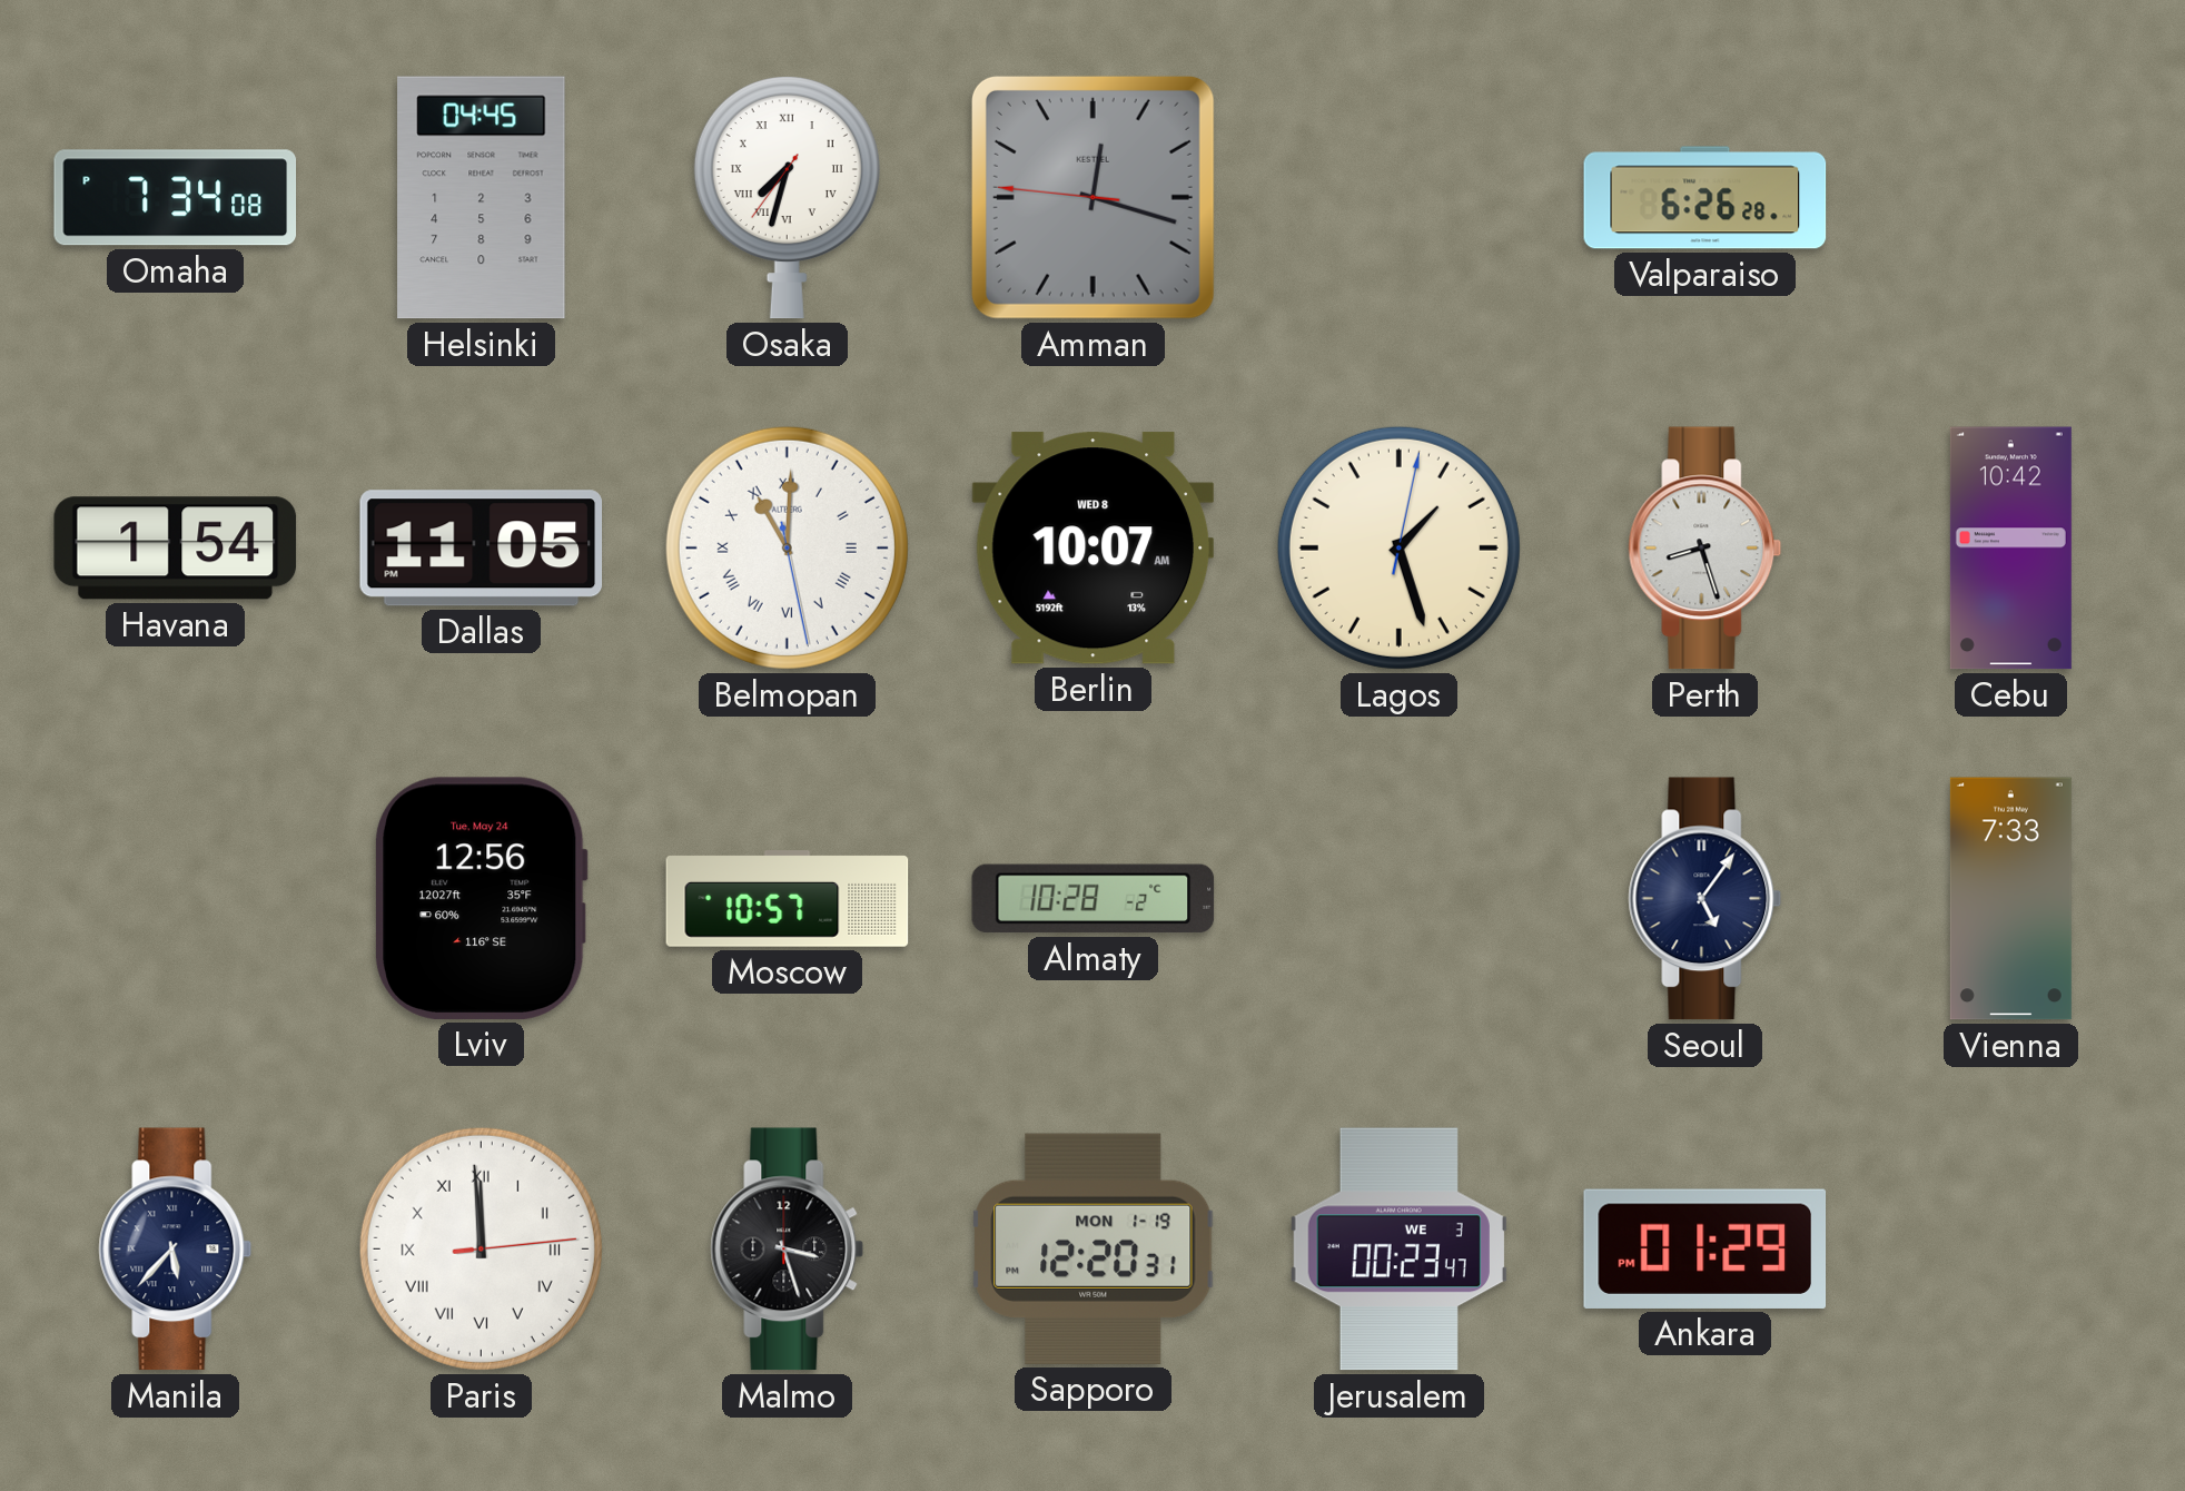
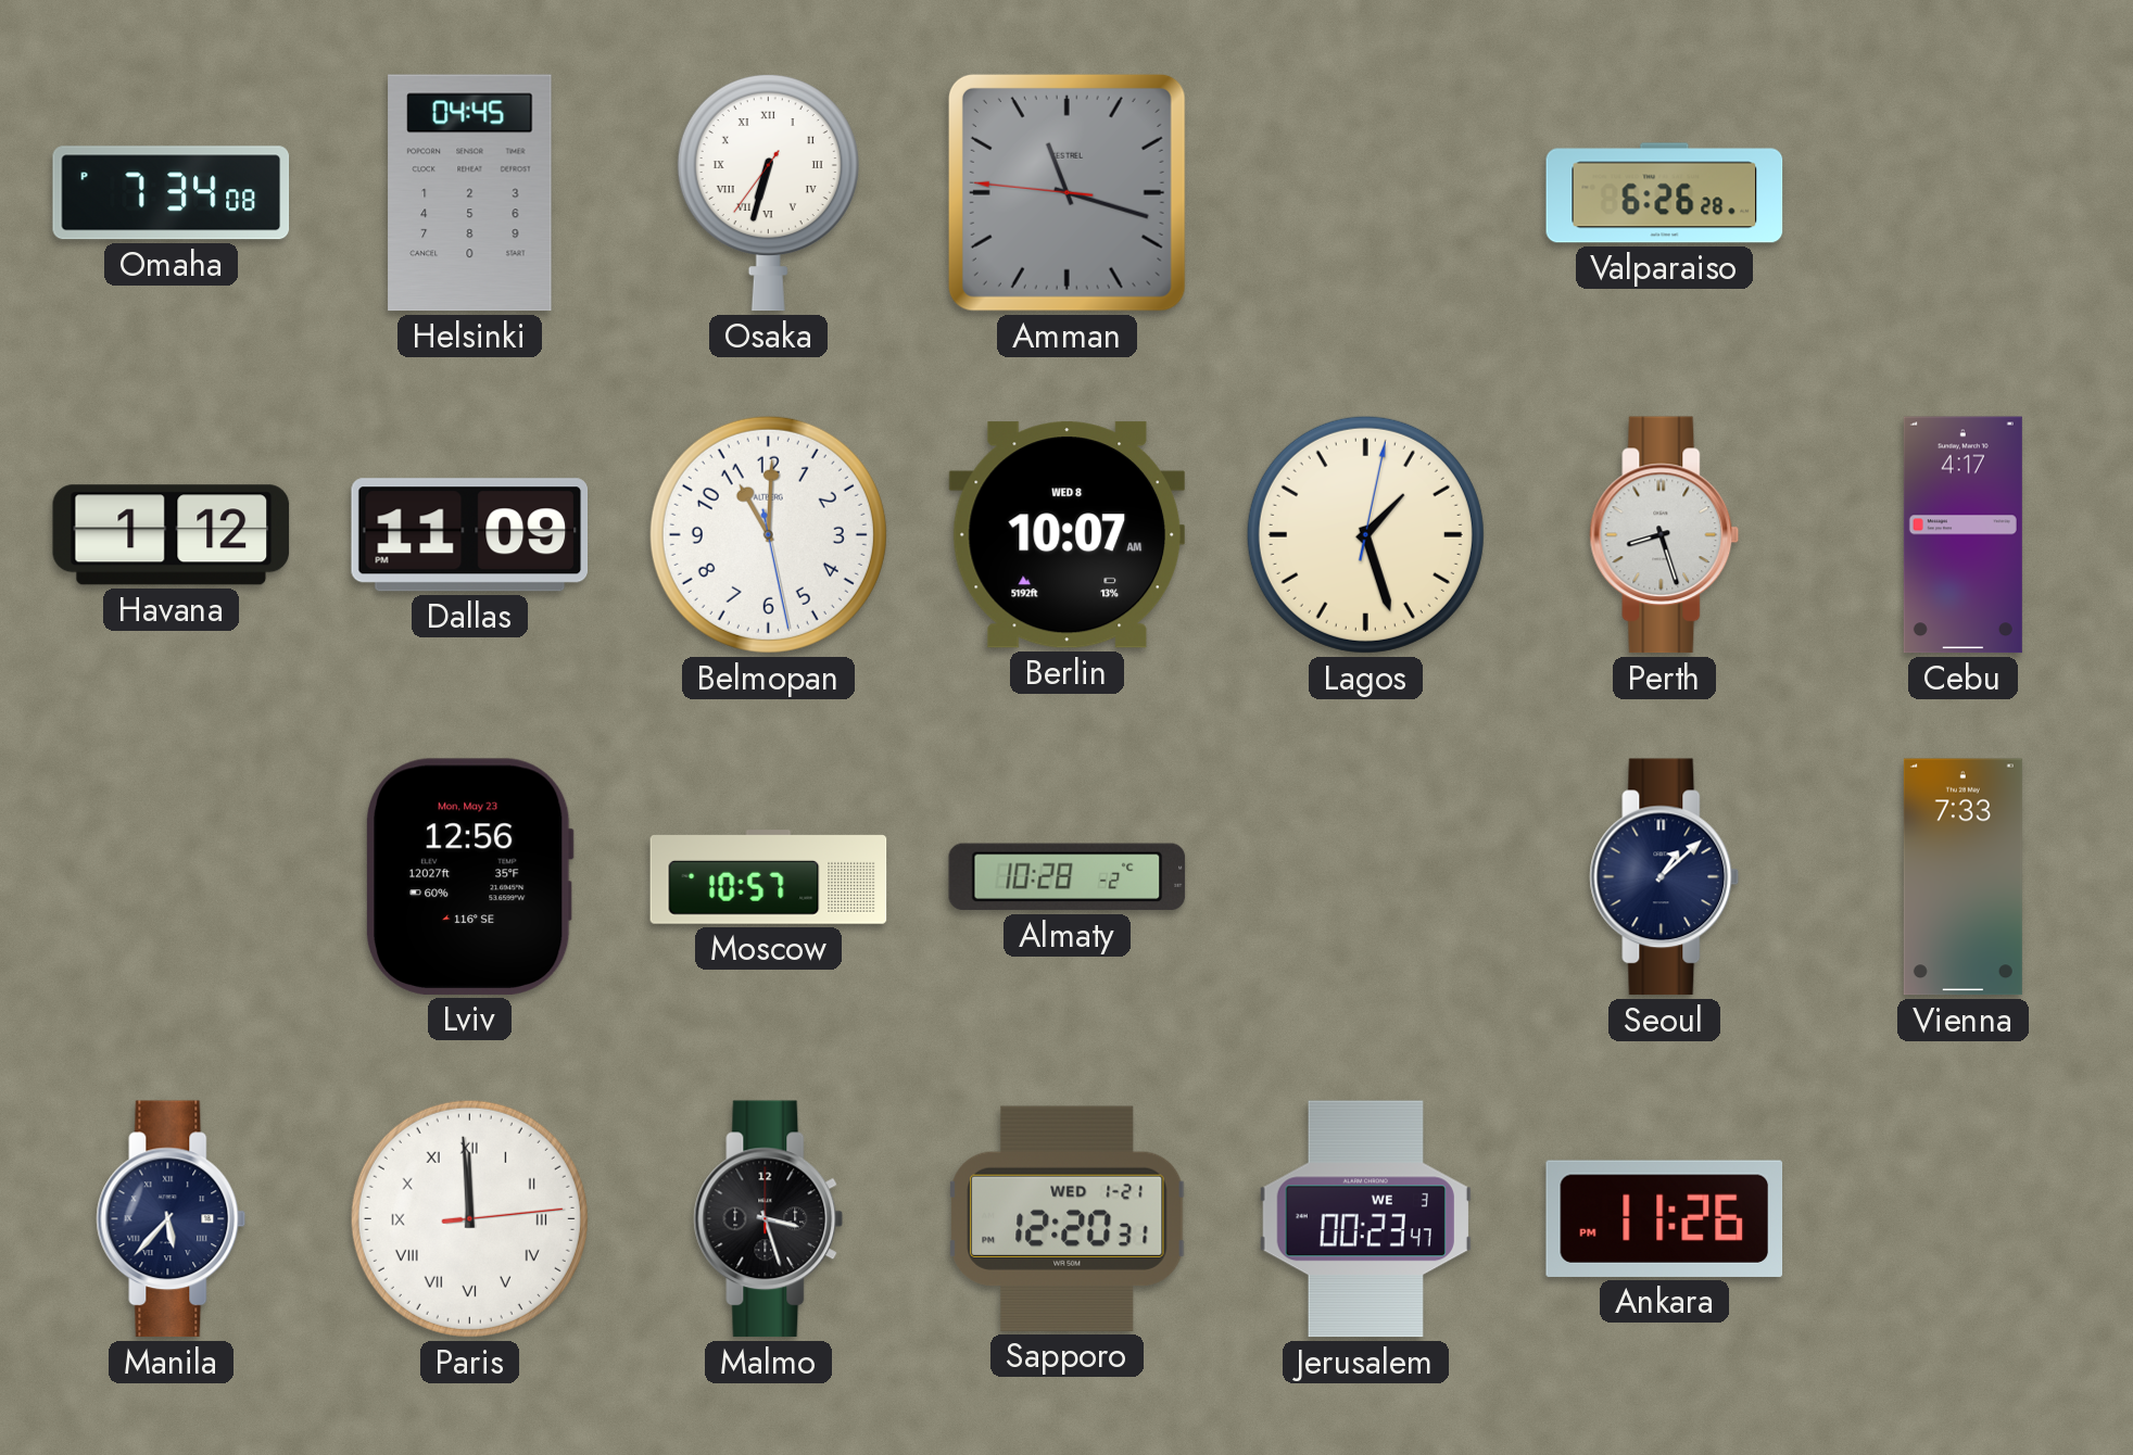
Osaka: 7:32 -> 6:32
Amman: 12:17 -> 11:17
Havana: 1:54 -> 1:12
Dallas: 11:05 -> 11:09
Belmopan numerals: Roman -> Arabic
Cebu: 10:42 -> 4:17
Lviv date: Tue, May 24 -> Mon, May 23
Seoul: 5:06 -> 1:08
Sapporo date: MON 1-19 -> WED 1-21
Ankara: 01:29 -> 11:26
